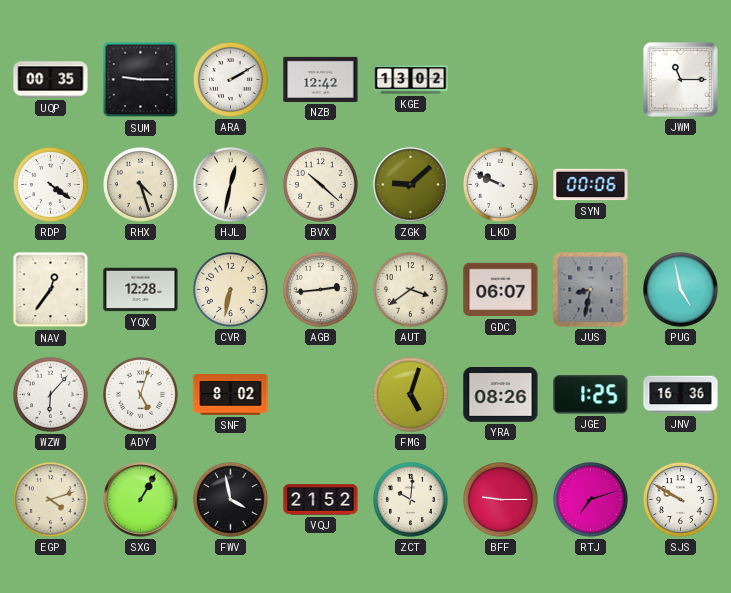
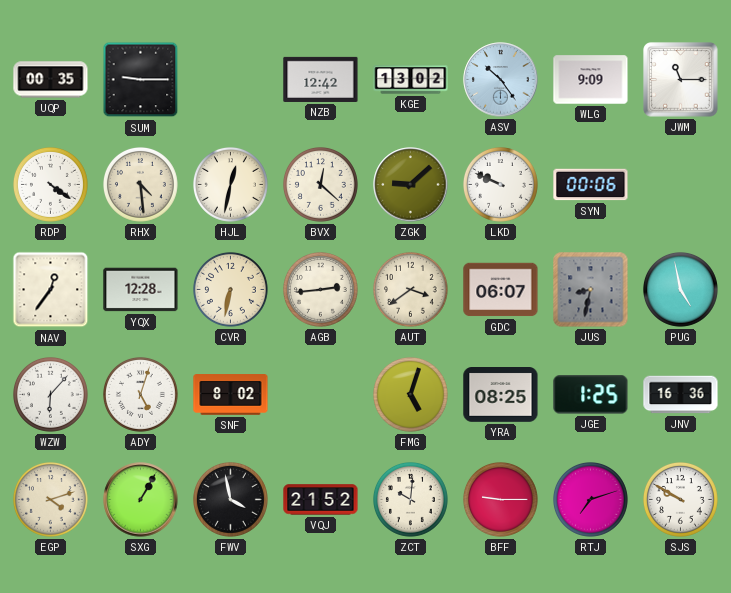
ARA: 2:10 -> none
ASV: none -> 10:24
WLG: none -> 9:09
RHX: 4:27 -> 4:29
BVX: 10:22 -> 12:22
YRA: 08:26 -> 08:25
